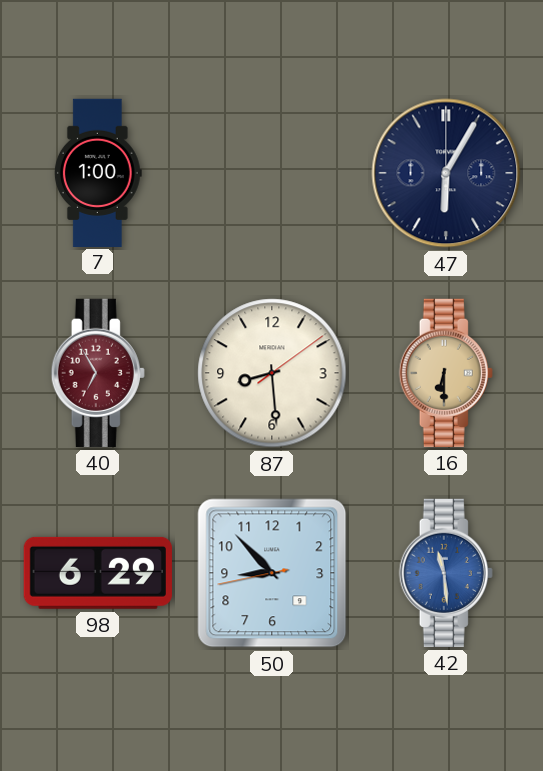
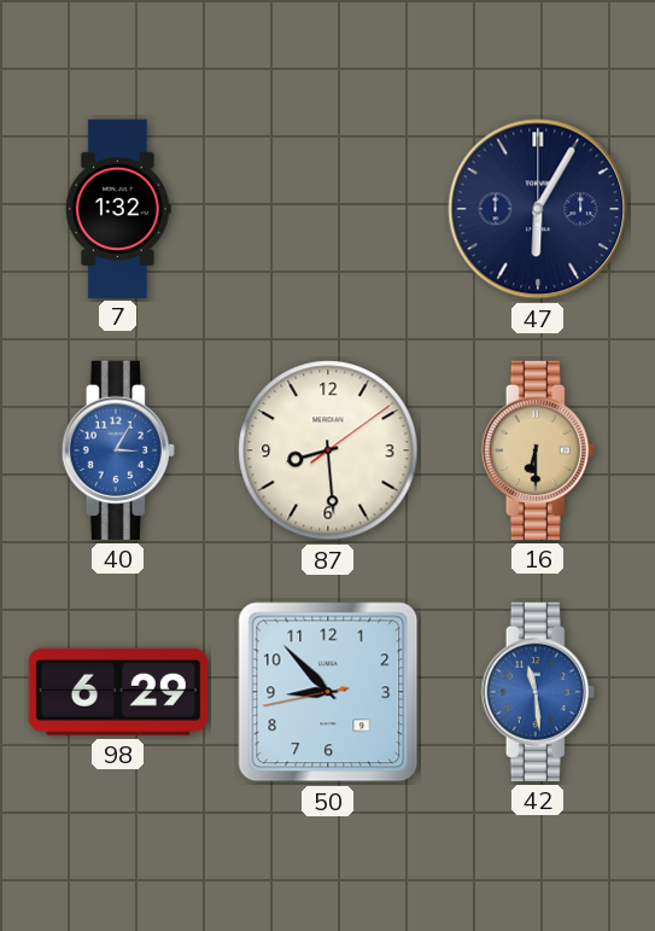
7: 1:00 -> 1:32
40: 6:55 -> 3:05
40 dial: burgundy -> blue
